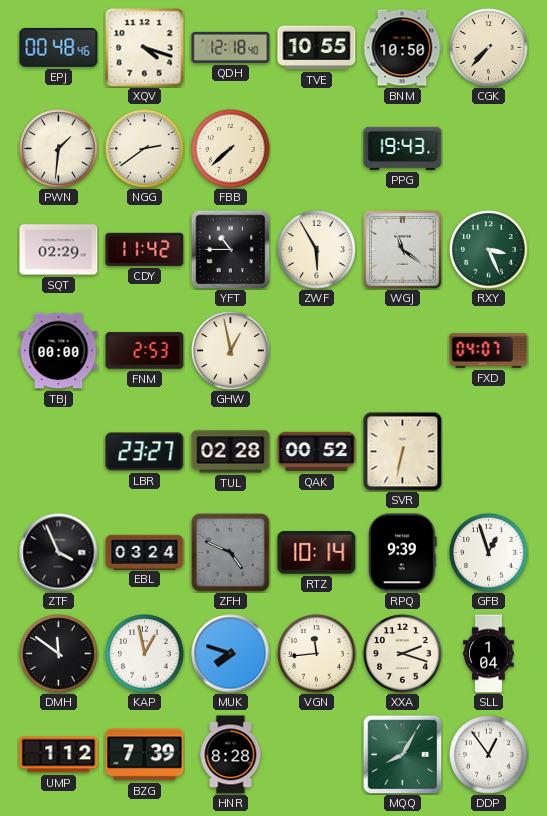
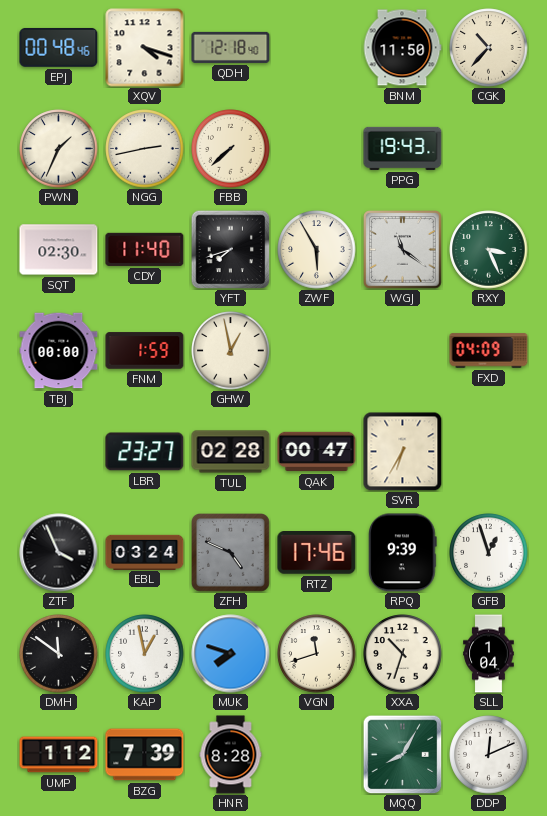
TVE: 10:55 -> none
BNM: 10:50 -> 11:50
CGK: 7:37 -> 10:37
PWN: 1:31 -> 1:34
NGG: 2:39 -> 2:43
SQT: 02:29 -> 02:30
CDY: 11:42 -> 11:40
YFT: 10:45 -> 7:42
FNM: 2:53 -> 1:59
FXD: 04:07 -> 04:09
QAK: 00:52 -> 00:47
SVR: 6:32 -> 6:35
RTZ: 10:14 -> 17:46
VGN: 11:44 -> 11:42
XXA: 2:18 -> 10:33
DDP: 12:54 -> 12:11
